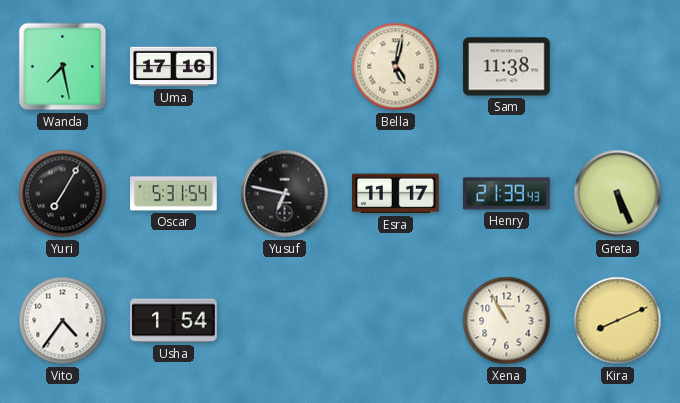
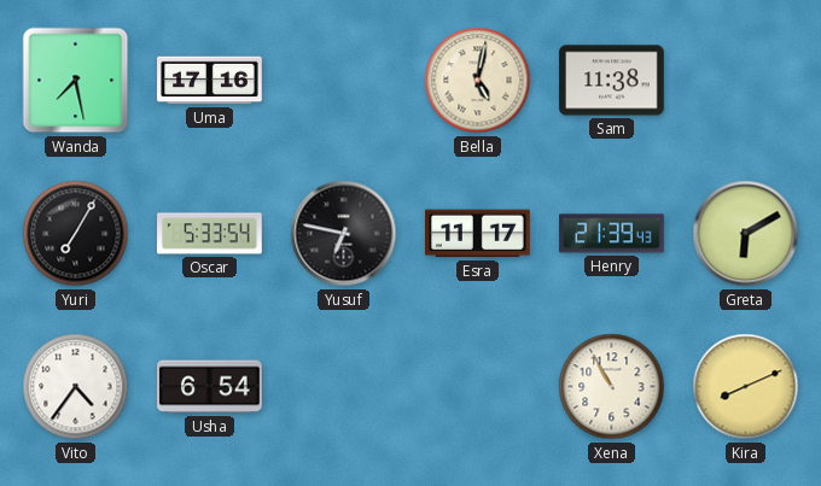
Oscar: 5:31 -> 5:33
Greta: 5:26 -> 6:10
Usha: 1:54 -> 6:54
